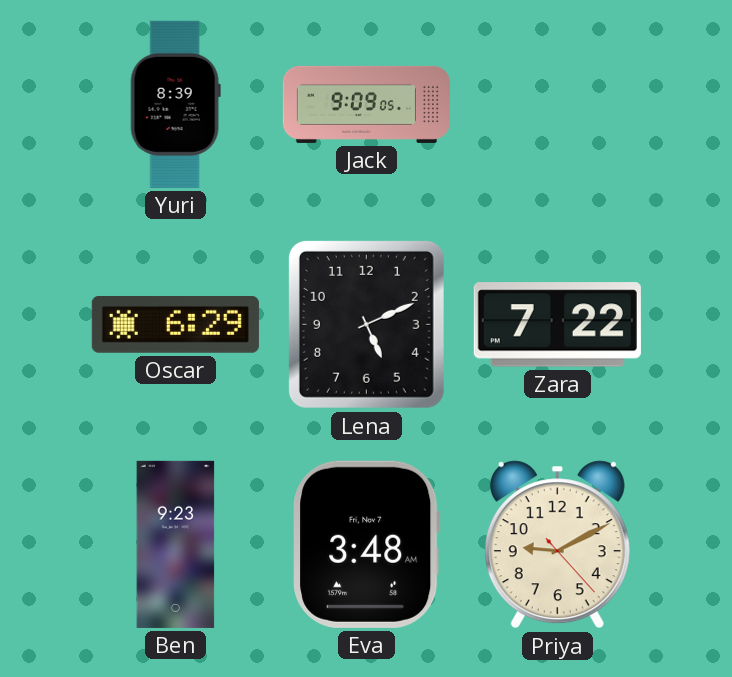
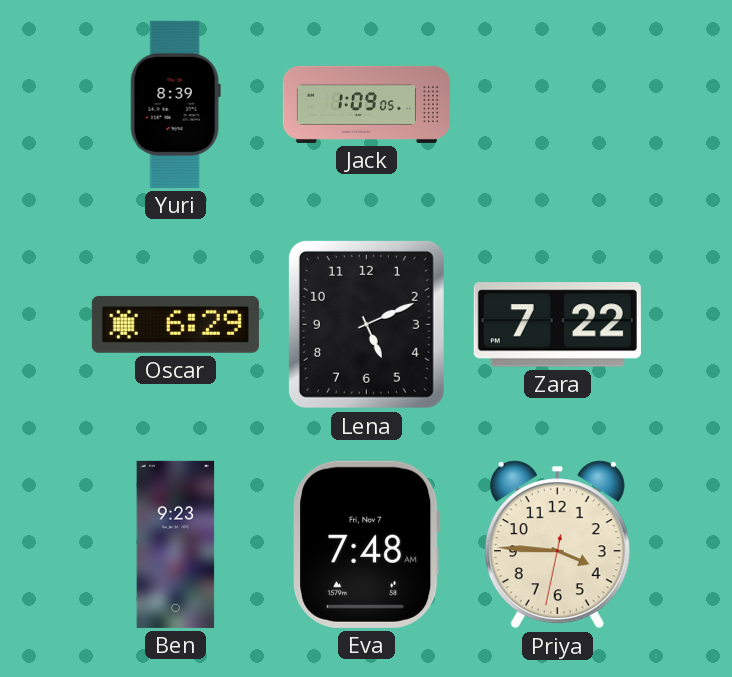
Jack: 9:09 -> 1:09
Eva: 3:48 -> 7:48
Priya: 9:10 -> 3:45
